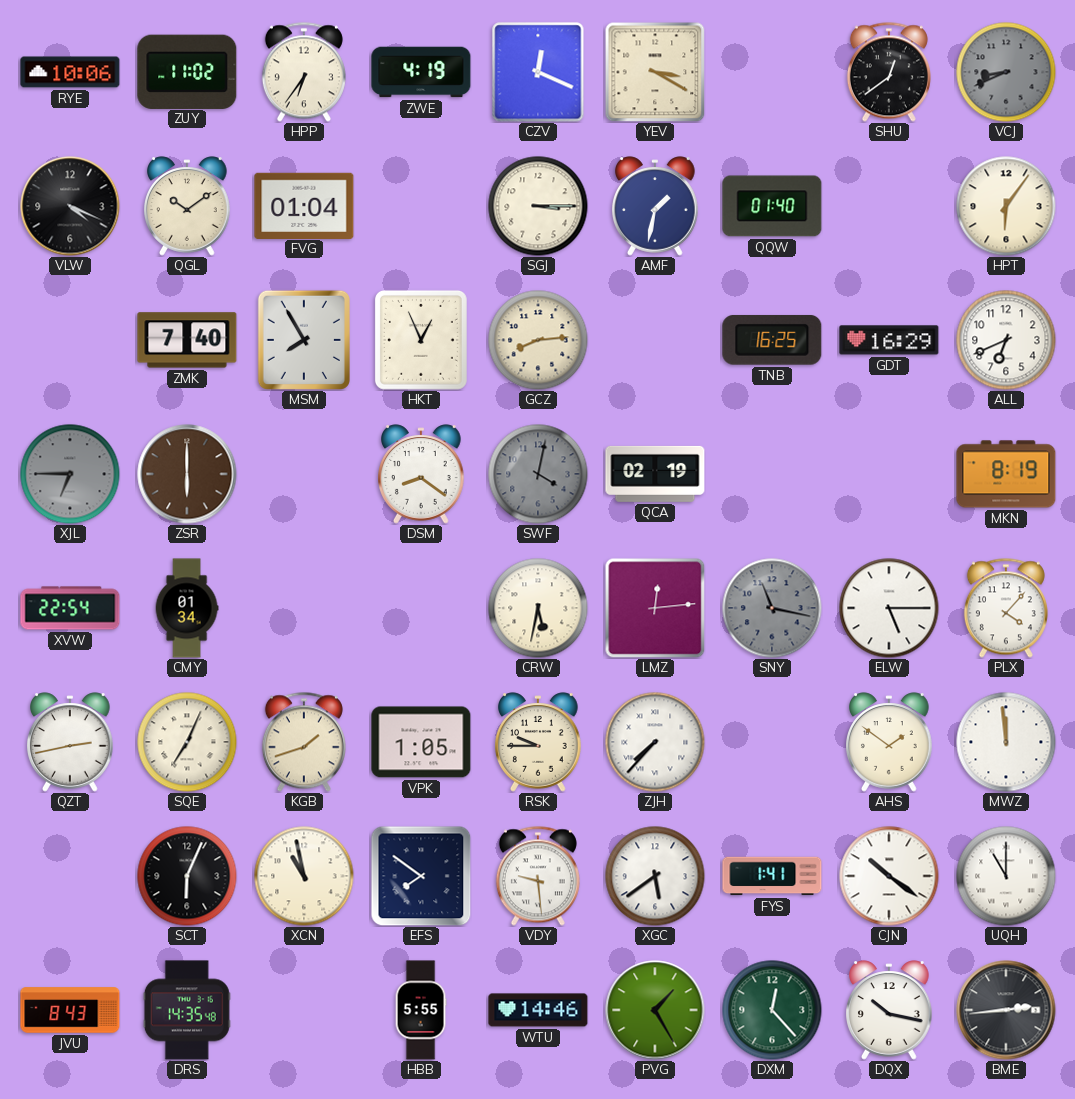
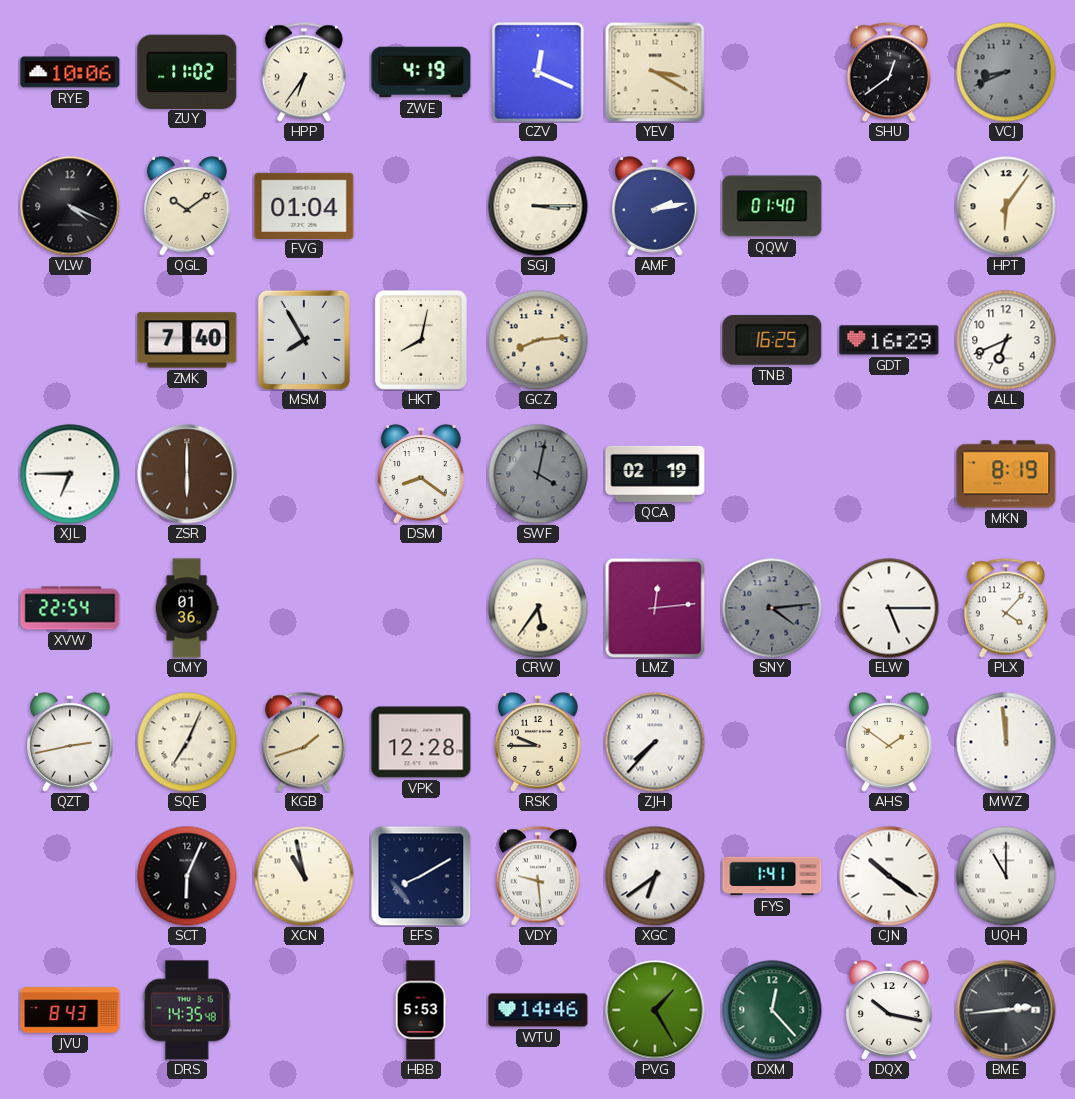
AMF: 1:32 -> 2:13
HKT: 12:56 -> 8:02
XJL dial: grey -> white
CMY: 01:34 -> 01:36
CRW: 5:32 -> 5:36
SNY: 11:17 -> 4:14
VPK: 1:05 -> 12:28
EFS: 7:51 -> 8:10
XGC: 5:39 -> 6:39
HBB: 5:55 -> 5:53
